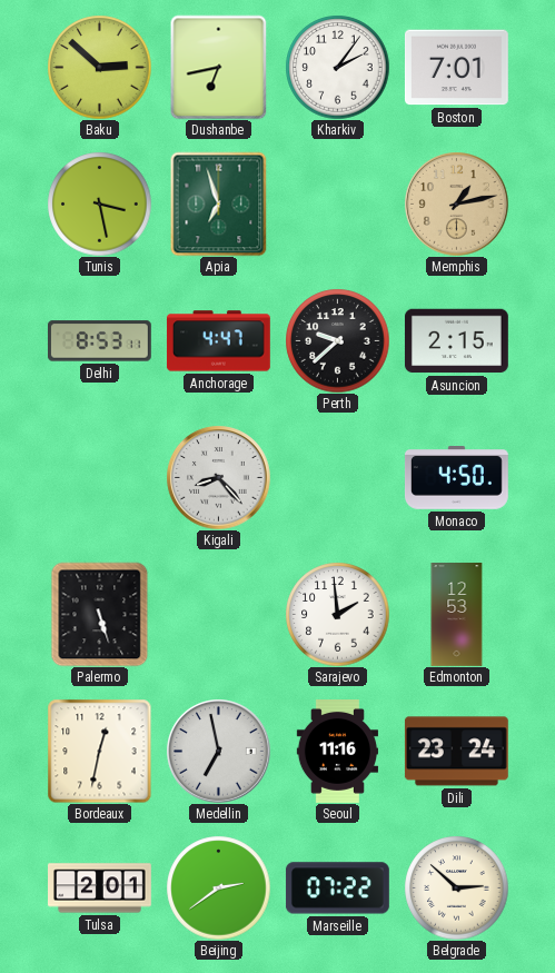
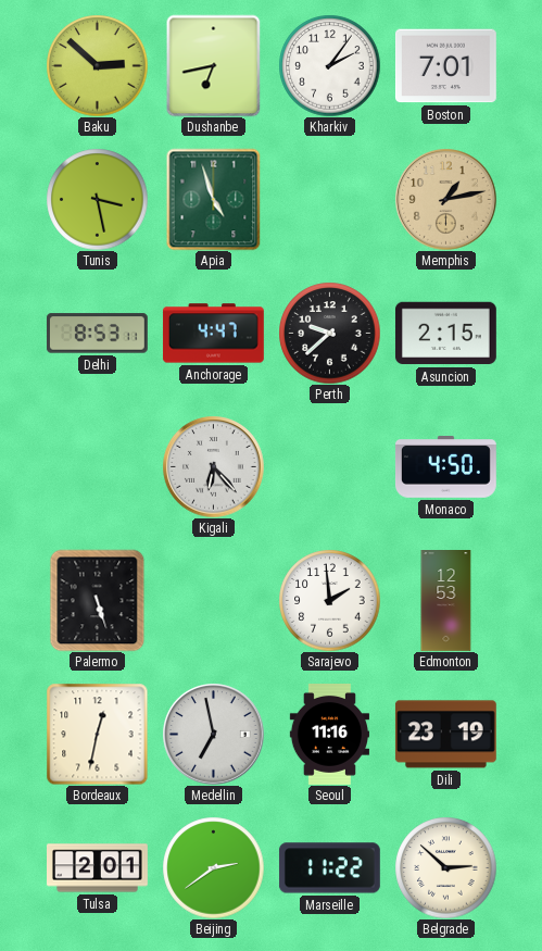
Apia: 6:57 -> 4:57
Kigali: 8:23 -> 6:23
Dili: 23:24 -> 23:19
Marseille: 07:22 -> 11:22
